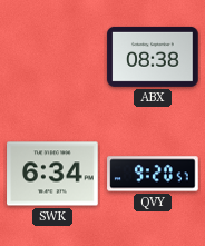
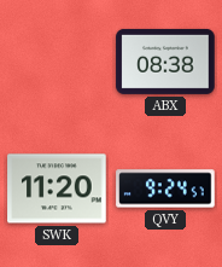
SWK: 6:34 -> 11:20
QVY: 9:20 -> 9:24
